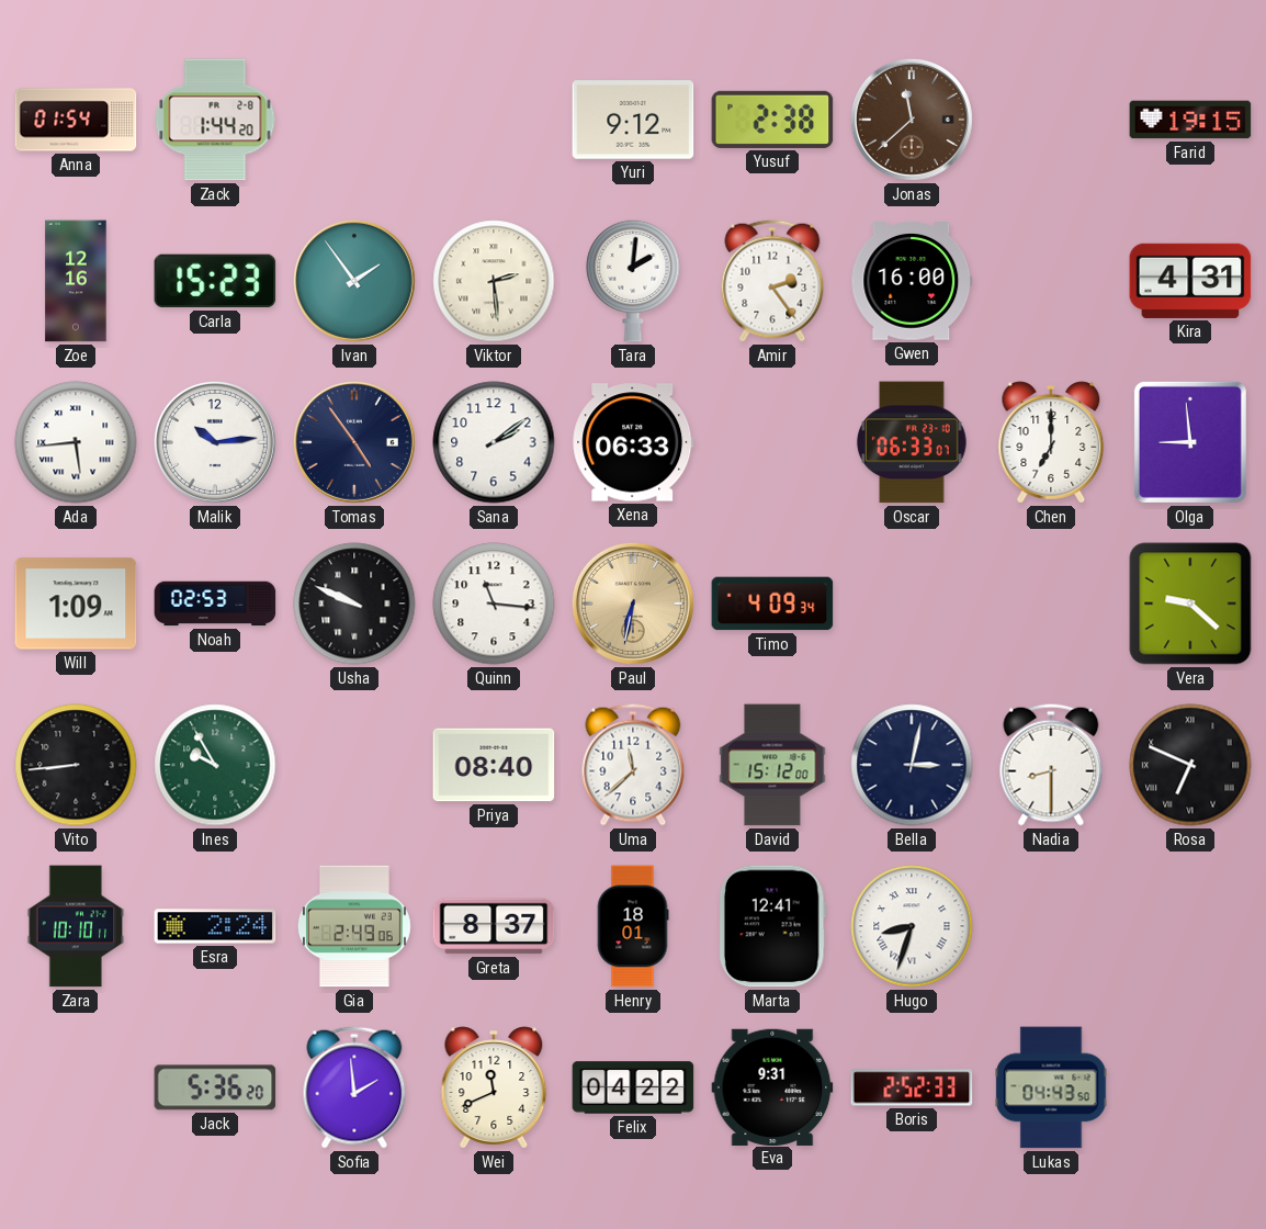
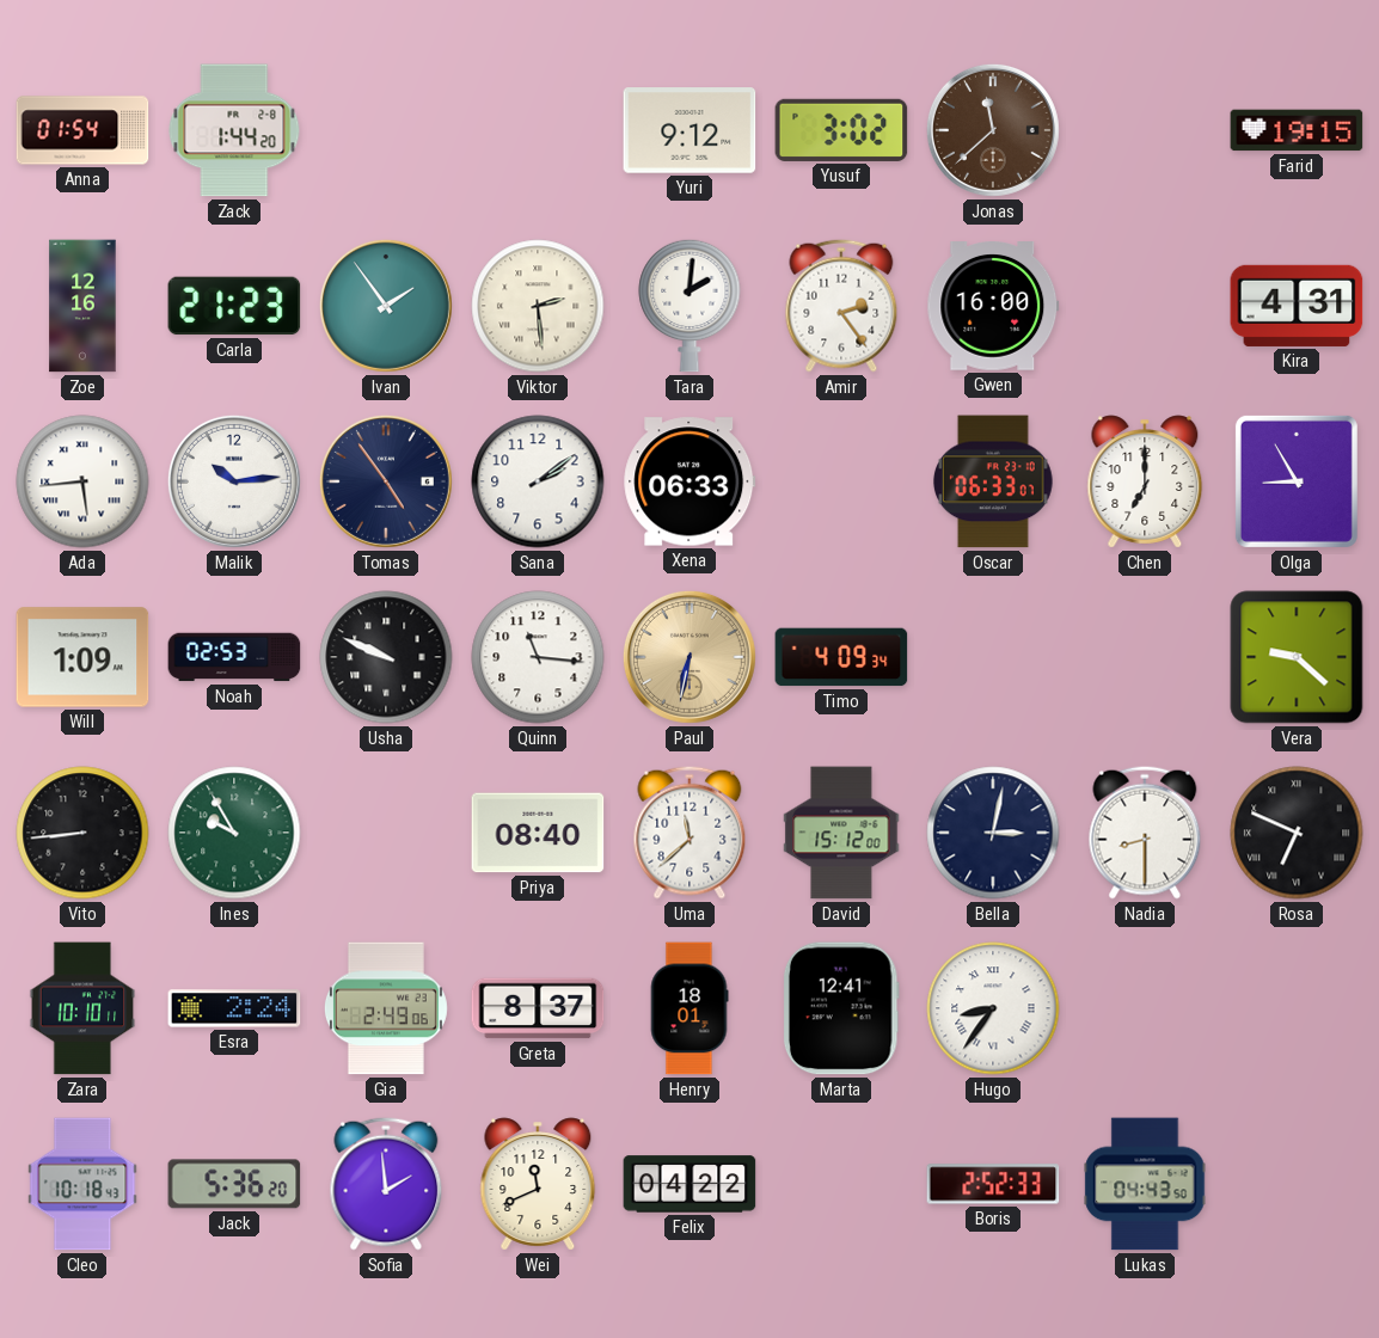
Yusuf: 2:38 -> 3:02
Carla: 15:23 -> 21:23
Olga: 8:59 -> 8:55
Hugo: 8:33 -> 8:36
Cleo: none -> 10:18
Eva: 9:31 -> none
